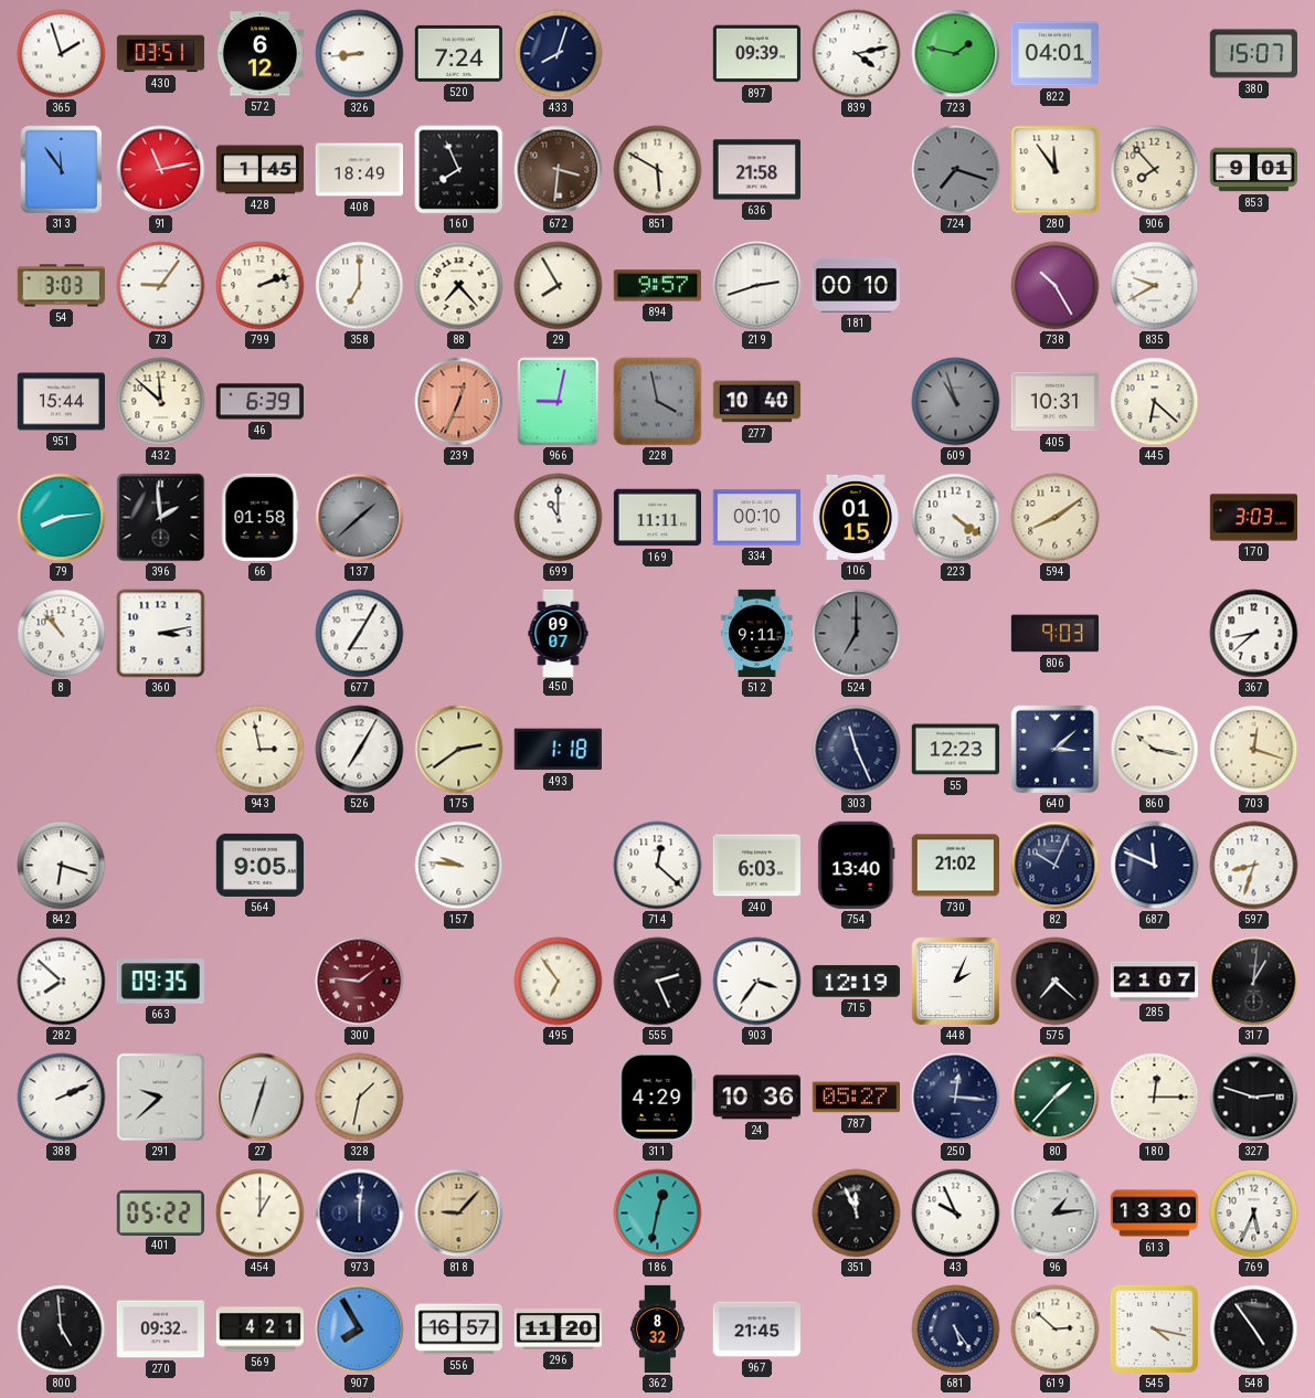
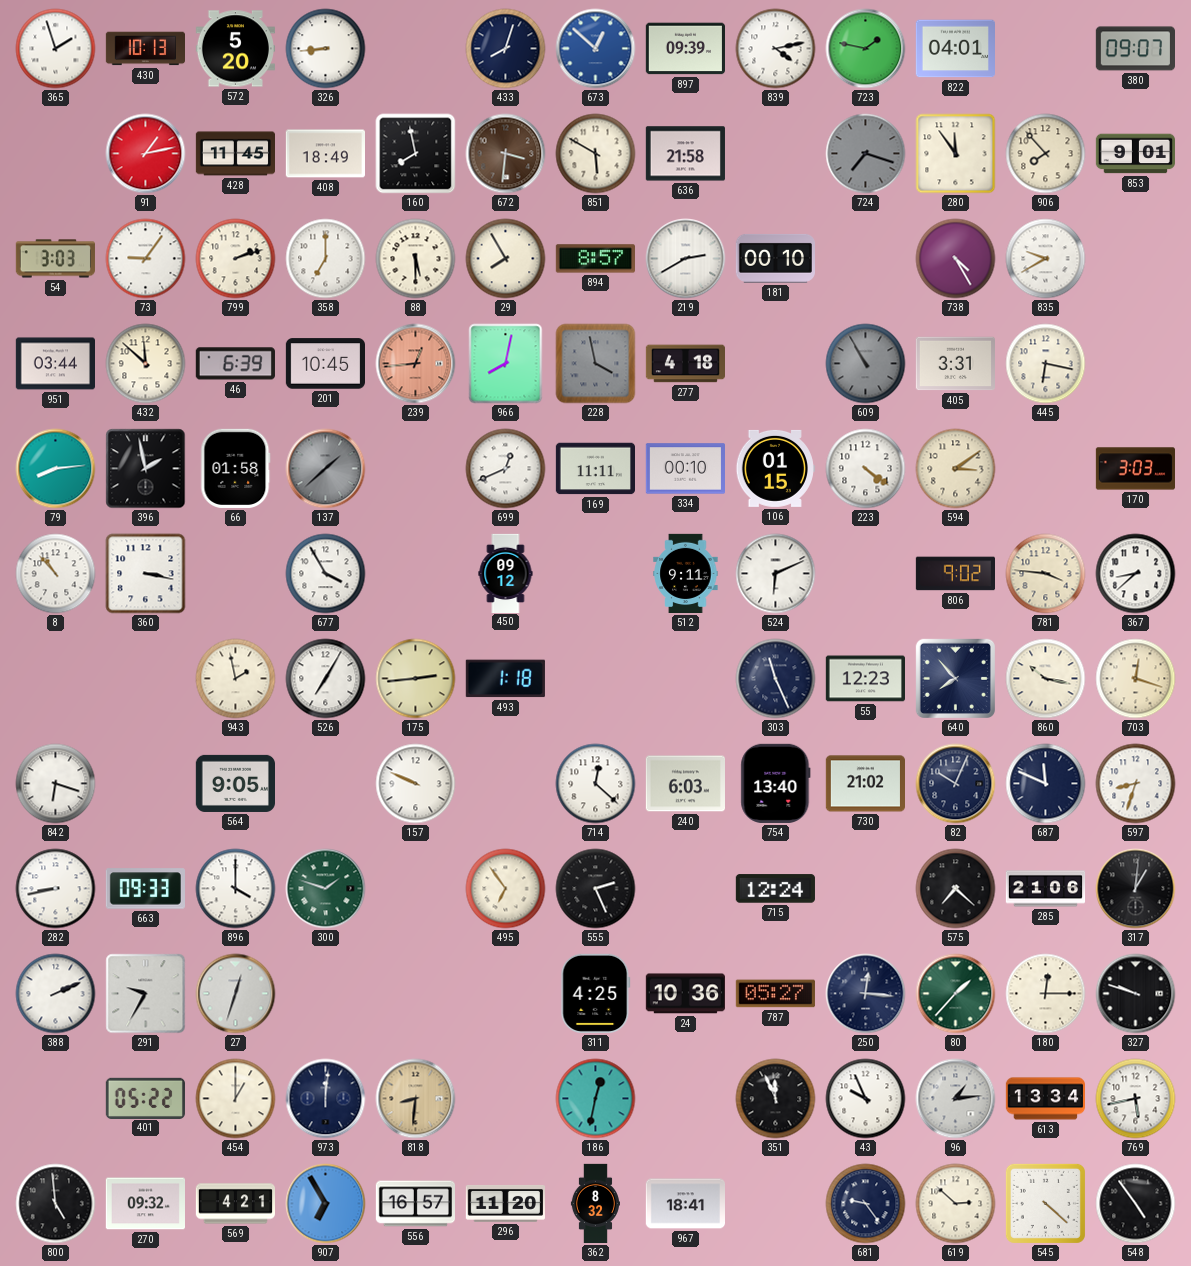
430: 03:51 -> 10:13
572: 6:12 -> 5:20
520: 7:24 -> none
673: none -> 12:52
380: 15:07 -> 09:07
313: 11:54 -> none
91: 11:13 -> 1:13
428: 1:45 -> 11:45
160: 7:56 -> 7:58
88: 7:23 -> 5:30
894: 9:57 -> 8:57
219: 2:42 -> 2:40
738: 10:25 -> 4:25
951: 15:44 -> 03:44
201: none -> 10:45
239: 12:34 -> 12:44
966: 9:02 -> 8:02
277: 10:40 -> 4:18
609: 10:57 -> 10:55
405: 10:31 -> 3:31
445: 6:22 -> 6:17
396: 1:59 -> 1:58
699: 11:00 -> 12:41
594: 8:09 -> 3:09
360: 3:13 -> 3:17
677: 7:05 -> 3:55
450: 09:07 -> 09:12
524: 7:00 -> 6:11
524 dial: grey -> white
806: 9:03 -> 9:02
781: none -> 3:46
943: 2:58 -> 1:58
175: 2:39 -> 2:44
640: 3:08 -> 7:53
157: 9:46 -> 9:49
282: 7:52 -> 8:43
663: 09:35 -> 09:33
896: none -> 4:00
300: 1:46 -> 1:48
300 dial: burgundy -> green
903: 3:36 -> none
715: 12:19 -> 12:24
448: 2:04 -> none
285: 21:07 -> 21:06
291: 9:38 -> 9:35
328: 1:32 -> none
311: 4:29 -> 4:25
327: 2:48 -> 9:48
818: 9:07 -> 8:31
613: 13:30 -> 13:34
769: 5:34 -> 5:43
907: 7:55 -> 6:55
967: 21:45 -> 18:41
681: 5:24 -> 9:24
545: 4:17 -> 4:22
